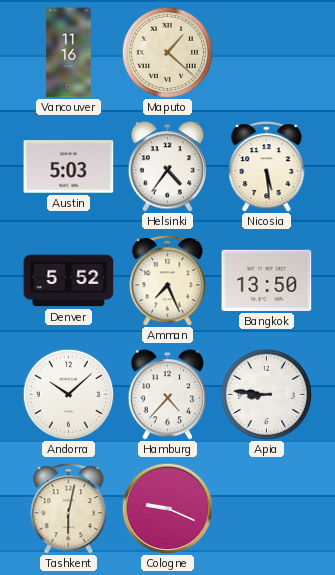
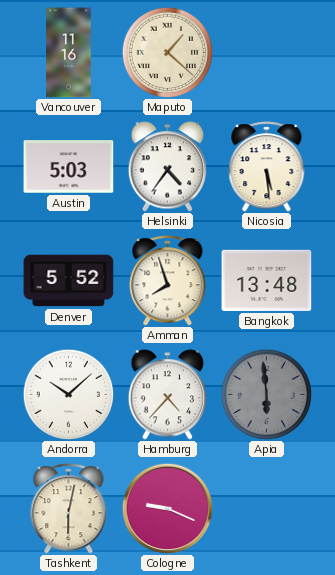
Amman: 7:26 -> 7:57
Bangkok: 13:50 -> 13:48
Apia: 8:46 -> 5:59
Apia dial: white -> grey
